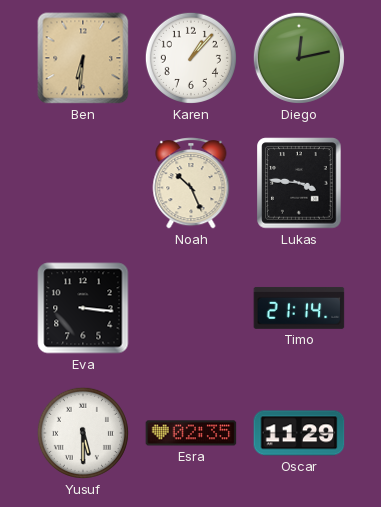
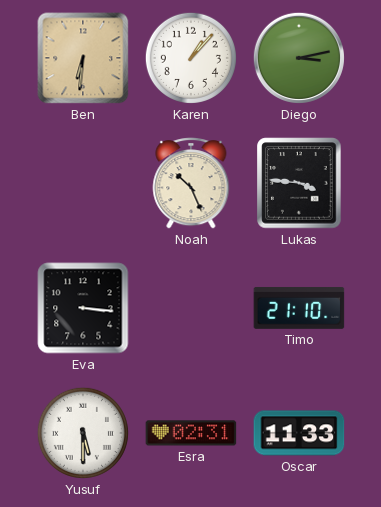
Diego: 12:13 -> 3:13
Timo: 21:14 -> 21:10
Esra: 02:35 -> 02:31
Oscar: 11:29 -> 11:33
